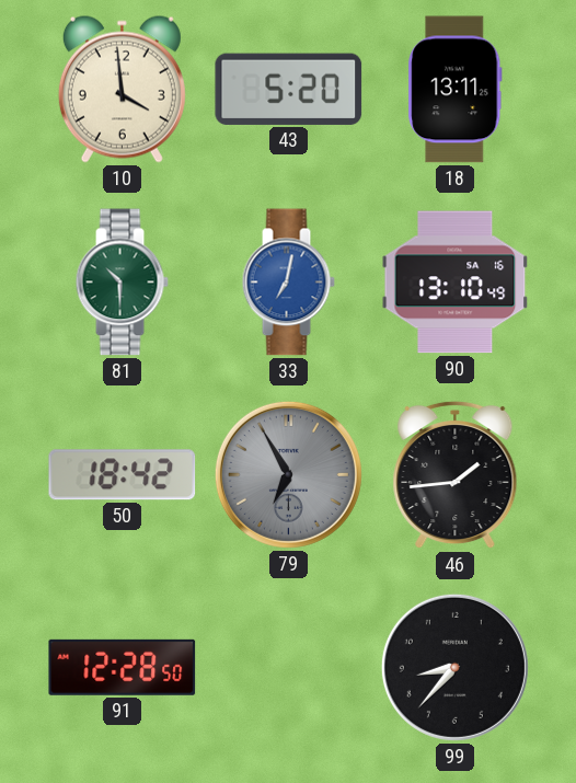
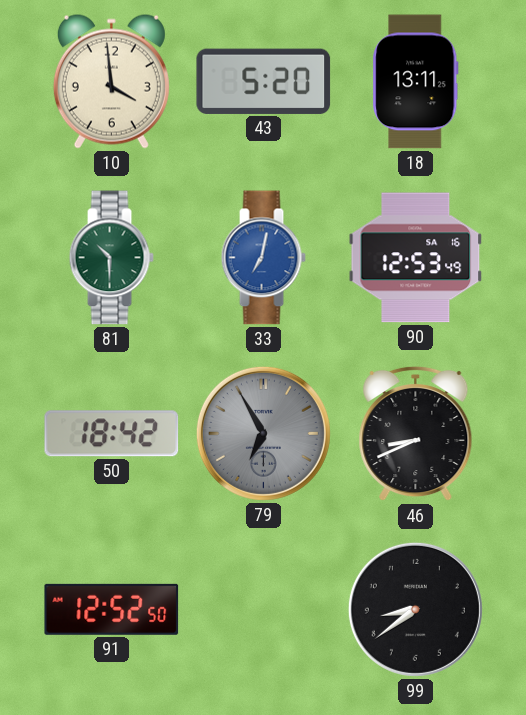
90: 13:10 -> 12:53
46: 1:44 -> 8:41
91: 12:28 -> 12:52
99: 8:37 -> 8:39
